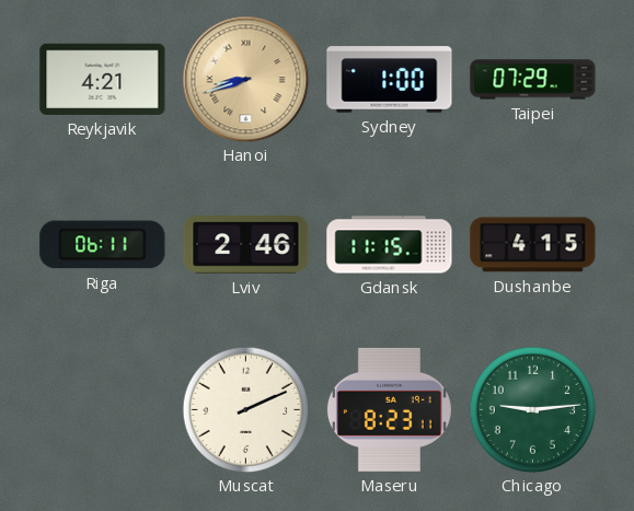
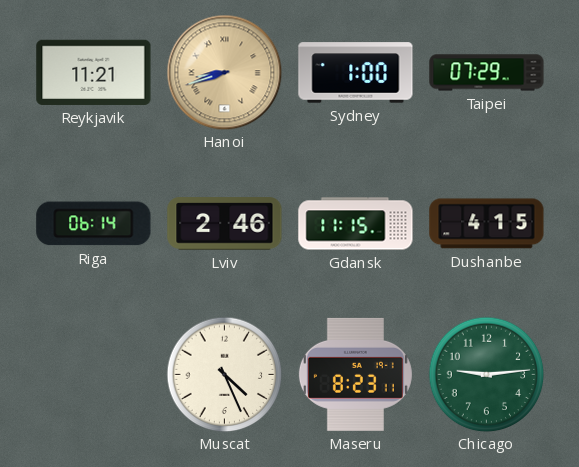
Reykjavik: 4:21 -> 11:21
Riga: 06:11 -> 06:14
Muscat: 2:11 -> 4:26
